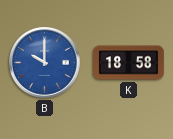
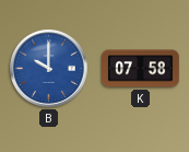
K: 18:58 -> 07:58
